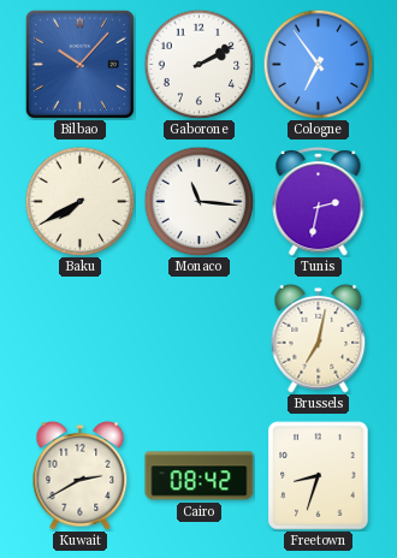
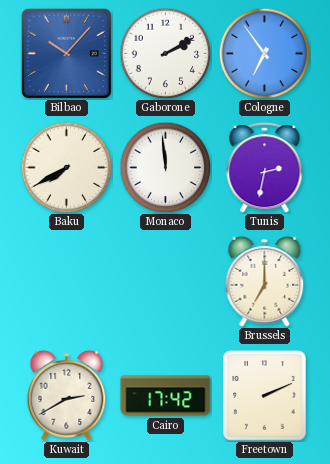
Monaco: 11:16 -> 11:59
Brussels: 7:02 -> 7:00
Cairo: 08:42 -> 17:42
Freetown: 8:33 -> 2:11
